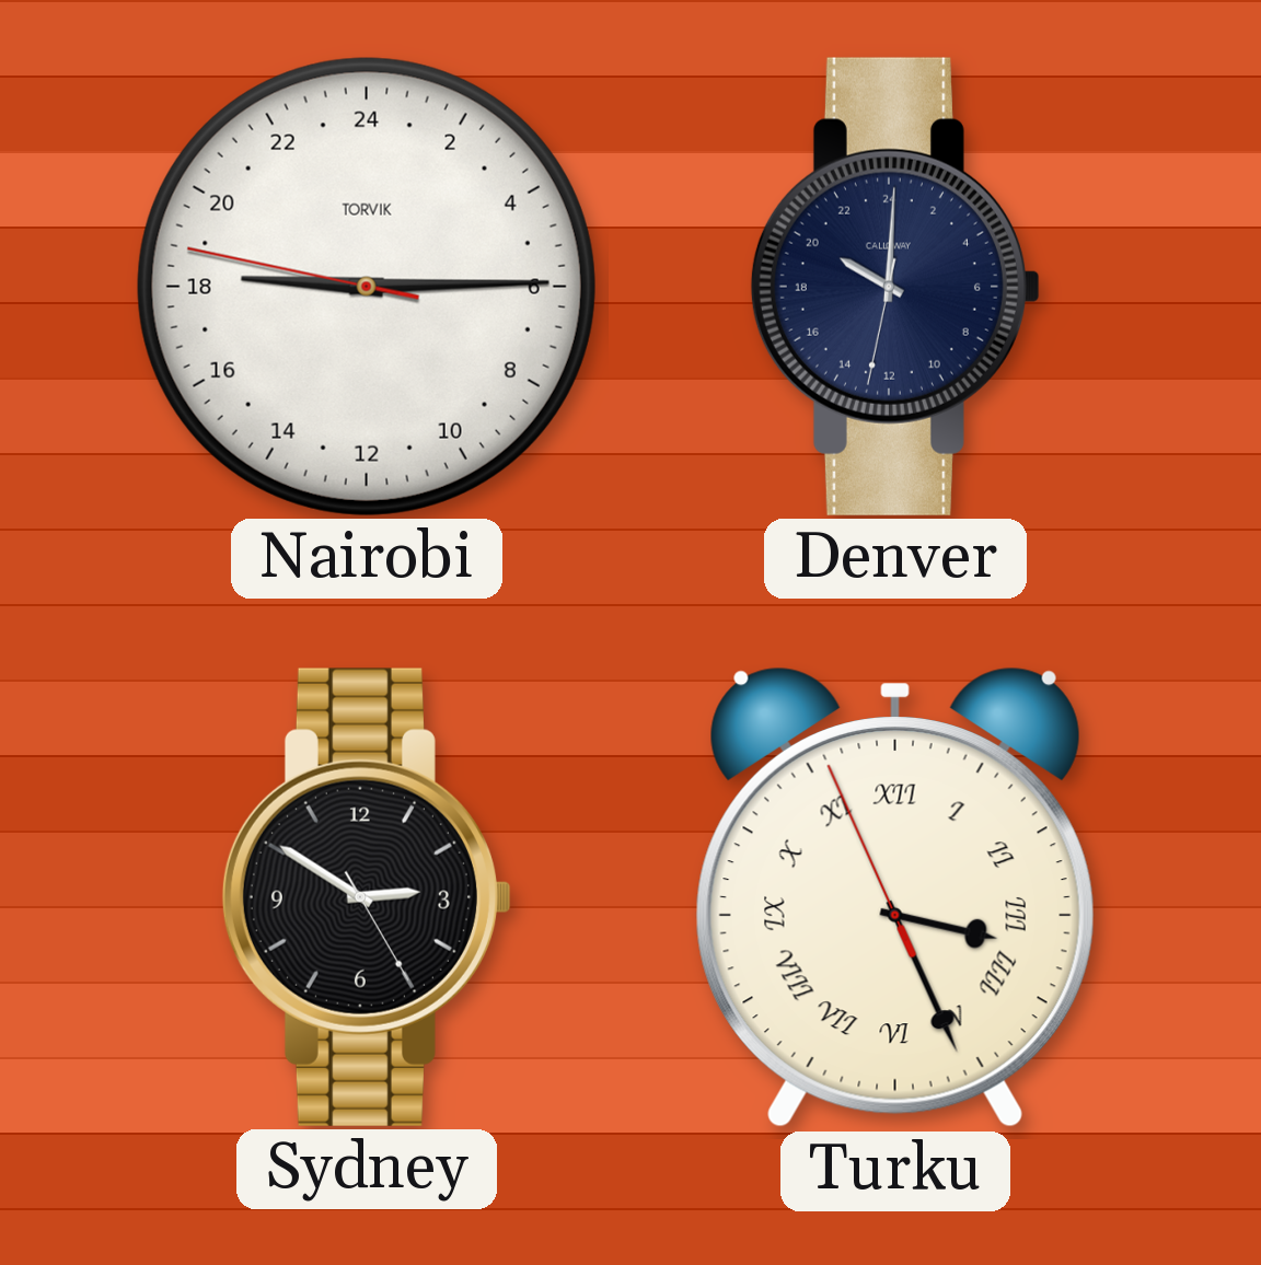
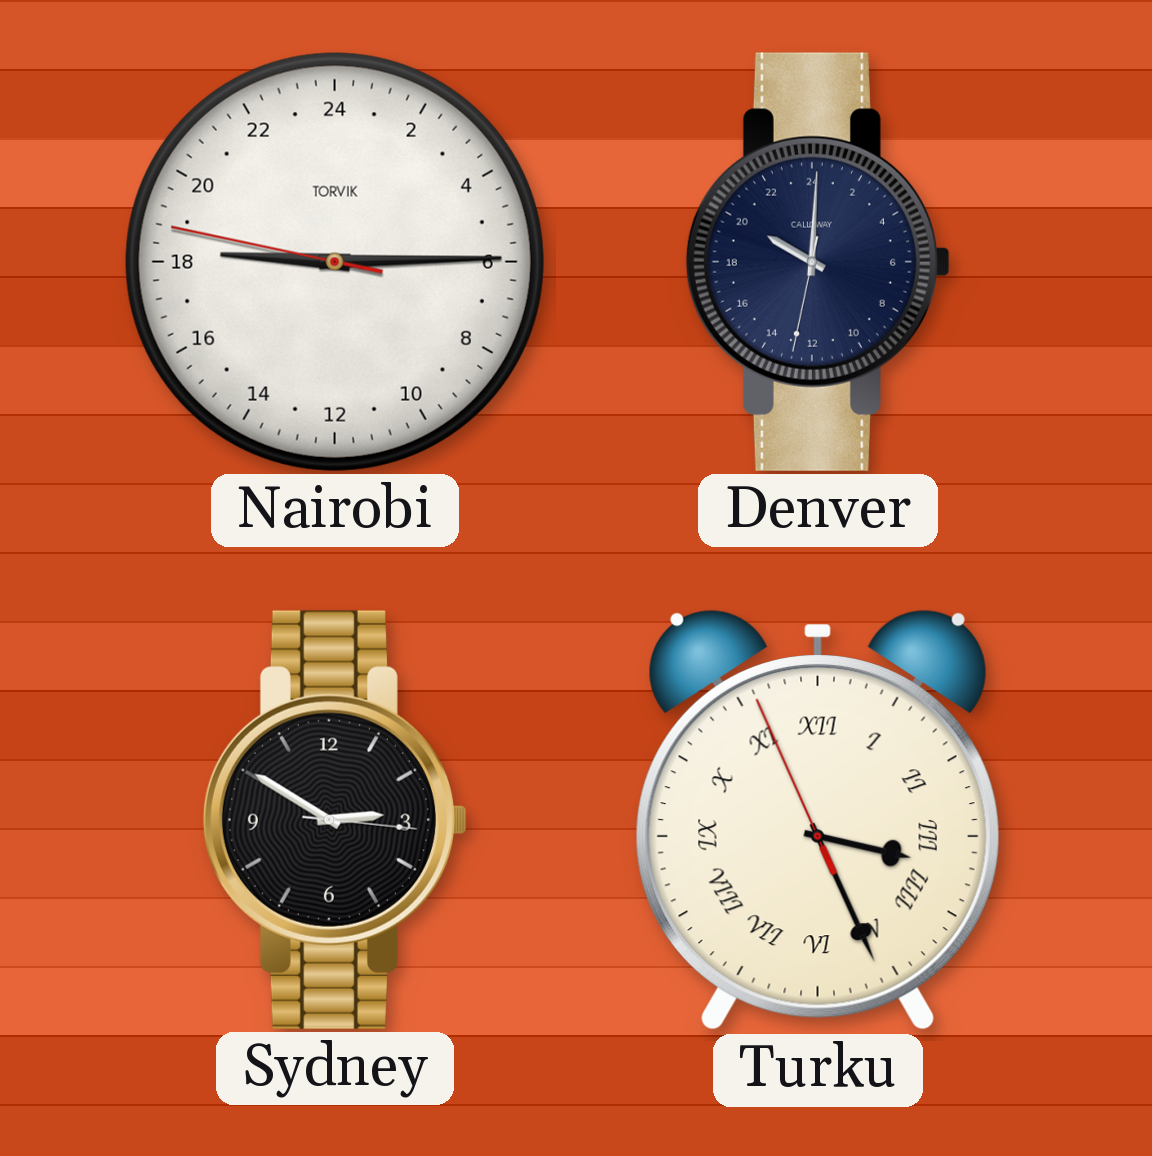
Sydney: 2:50:25 -> 2:50:16
